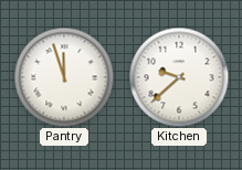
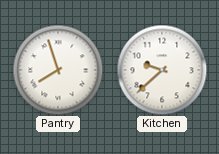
Pantry: 11:57 -> 7:57
